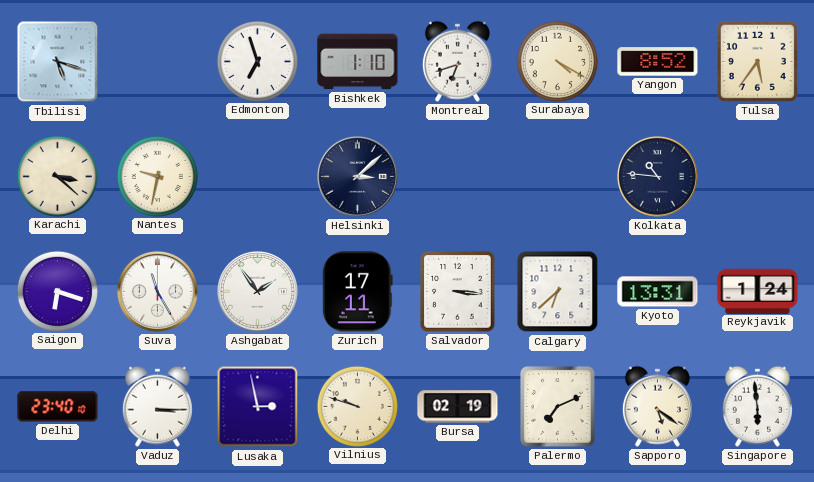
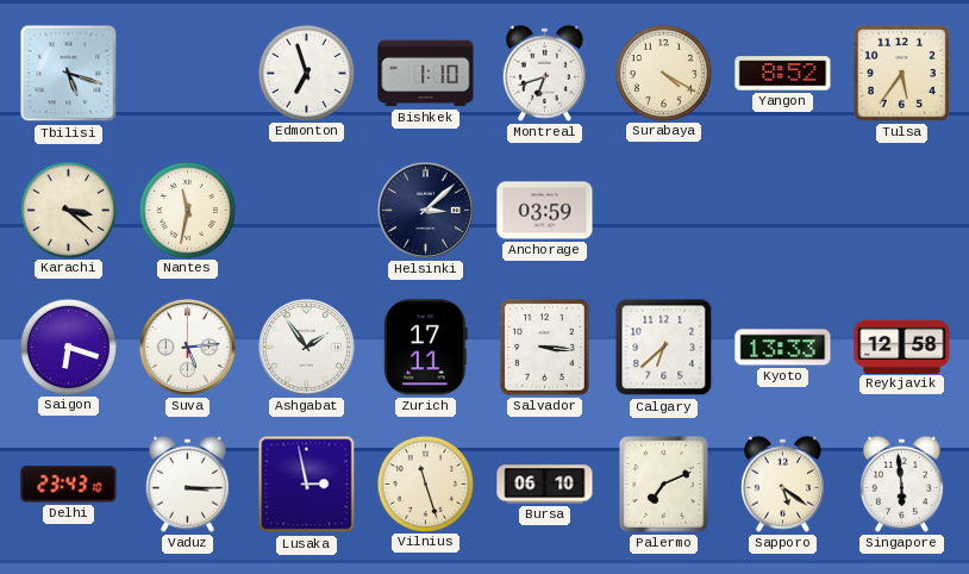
Nantes: 9:32 -> 11:32
Anchorage: none -> 03:59
Kolkata: 10:46 -> none
Suva: 11:25 -> 5:14
Kyoto: 13:31 -> 13:33
Reykjavik: 1:24 -> 12:58
Delhi: 23:40 -> 23:43
Vilnius: 9:48 -> 11:27
Bursa: 02:19 -> 06:10
